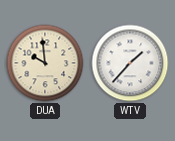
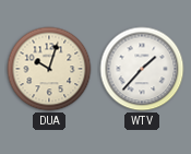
DUA: 9:59 -> 10:03
